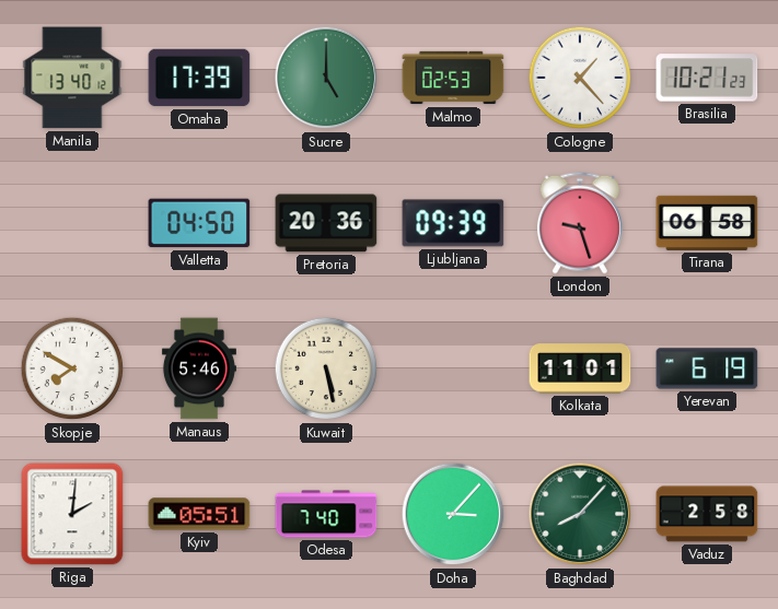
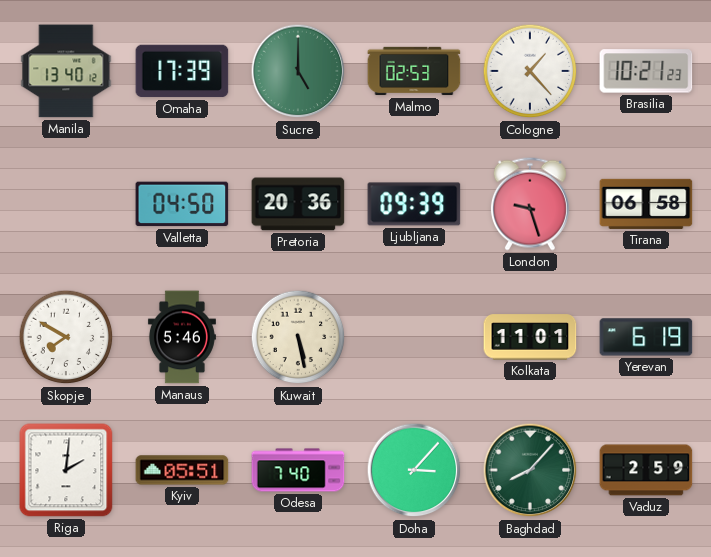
Vaduz: 2:58 -> 2:59
